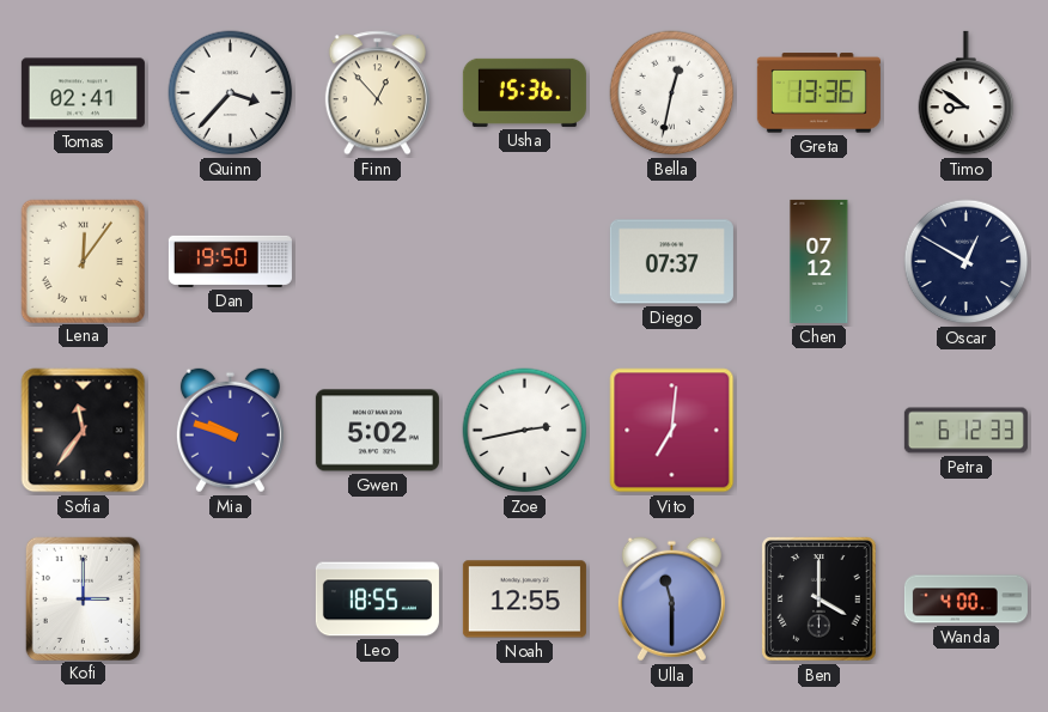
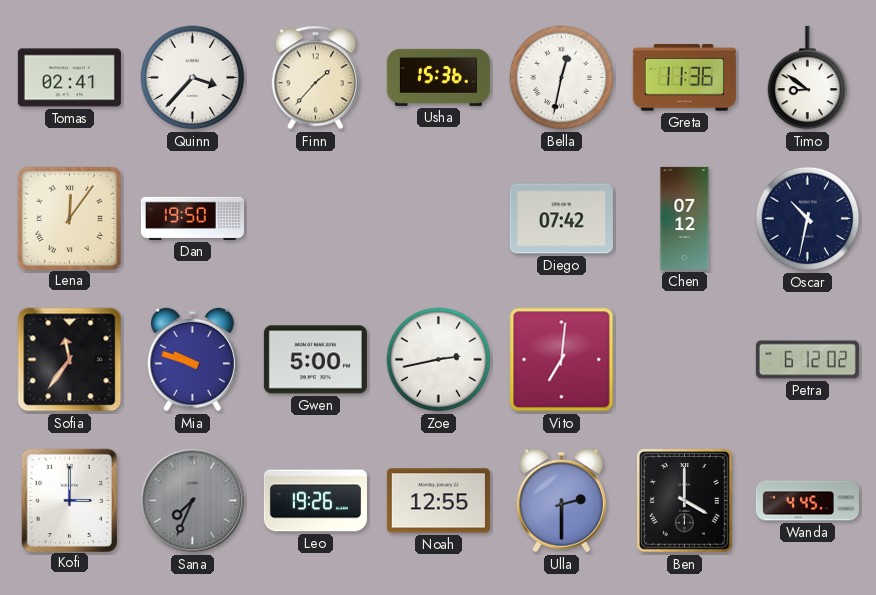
Finn: 12:53 -> 1:37
Greta: 13:36 -> 11:36
Diego: 07:37 -> 07:42
Oscar: 12:50 -> 10:32
Gwen: 5:02 -> 5:00
Petra: 6:12:33 -> 6:12:02
Sana: none -> 7:34
Leo: 18:55 -> 19:26
Ulla: 11:30 -> 2:30
Wanda: 4:00 -> 4:45
